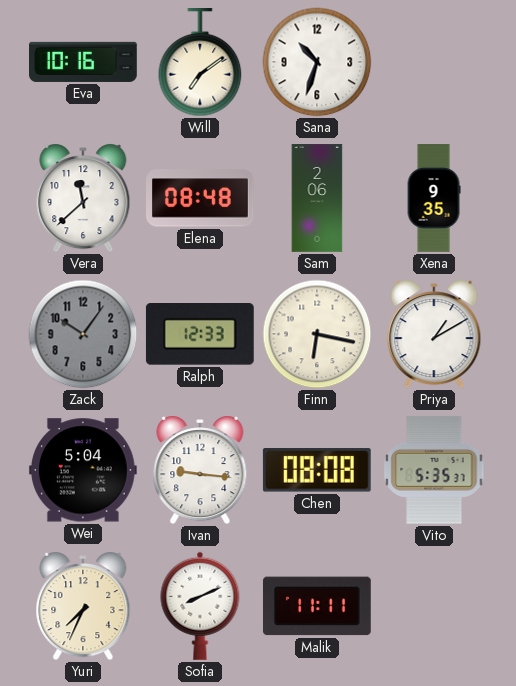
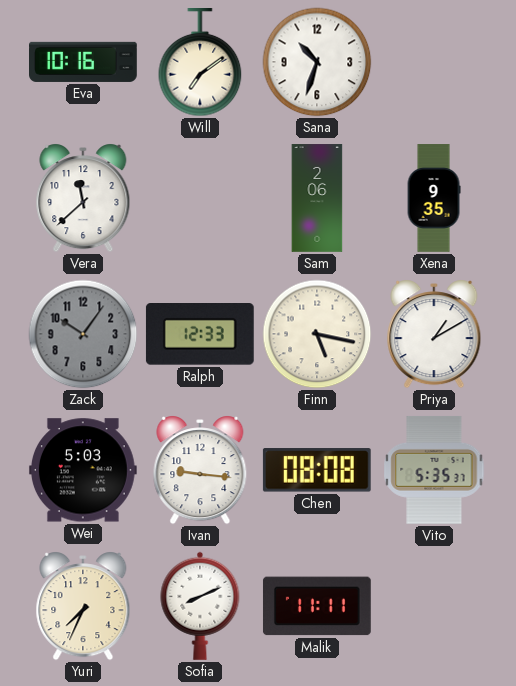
Elena: 08:48 -> none
Finn: 6:17 -> 5:17
Wei: 5:04 -> 5:03
